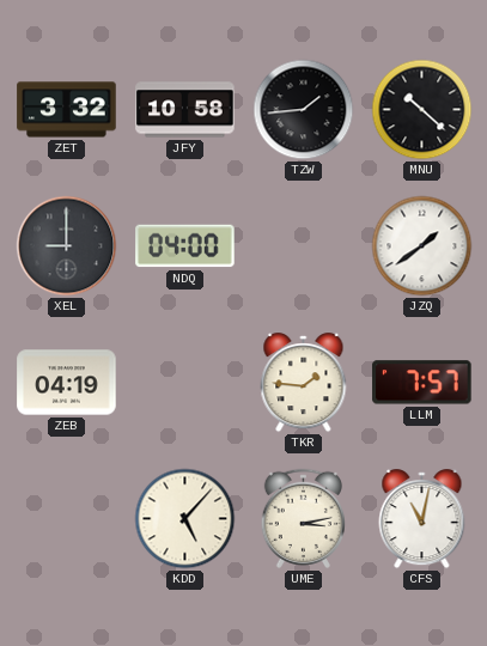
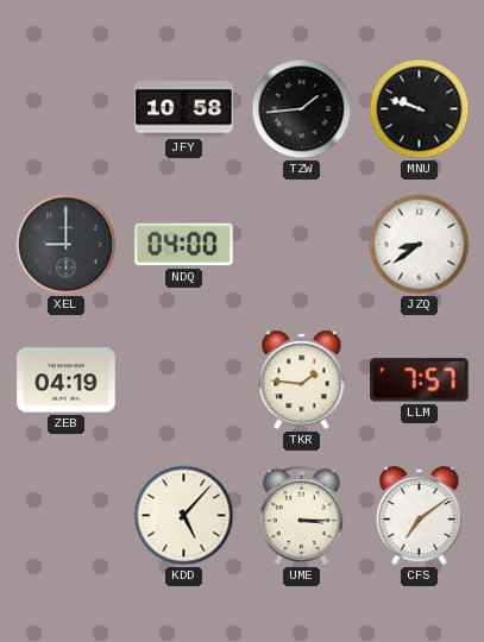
ZET: 3:32 -> none
MNU: 10:22 -> 9:48
JZQ: 1:39 -> 8:39
UME: 3:13 -> 3:15
CFS: 11:02 -> 7:09
